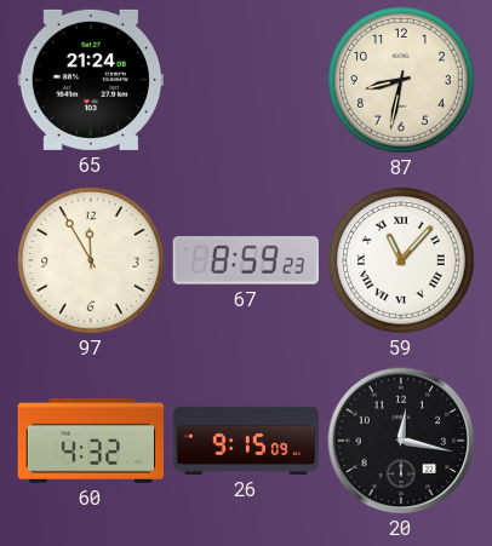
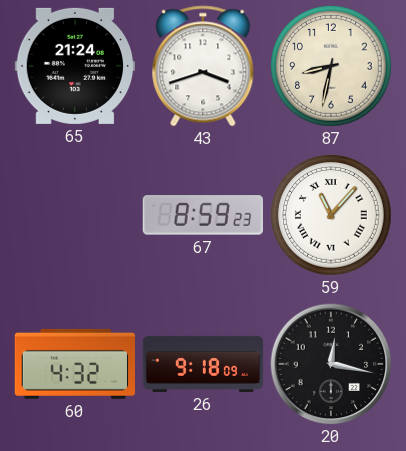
43: none -> 3:42
97: 11:55 -> none
26: 9:15 -> 9:18
